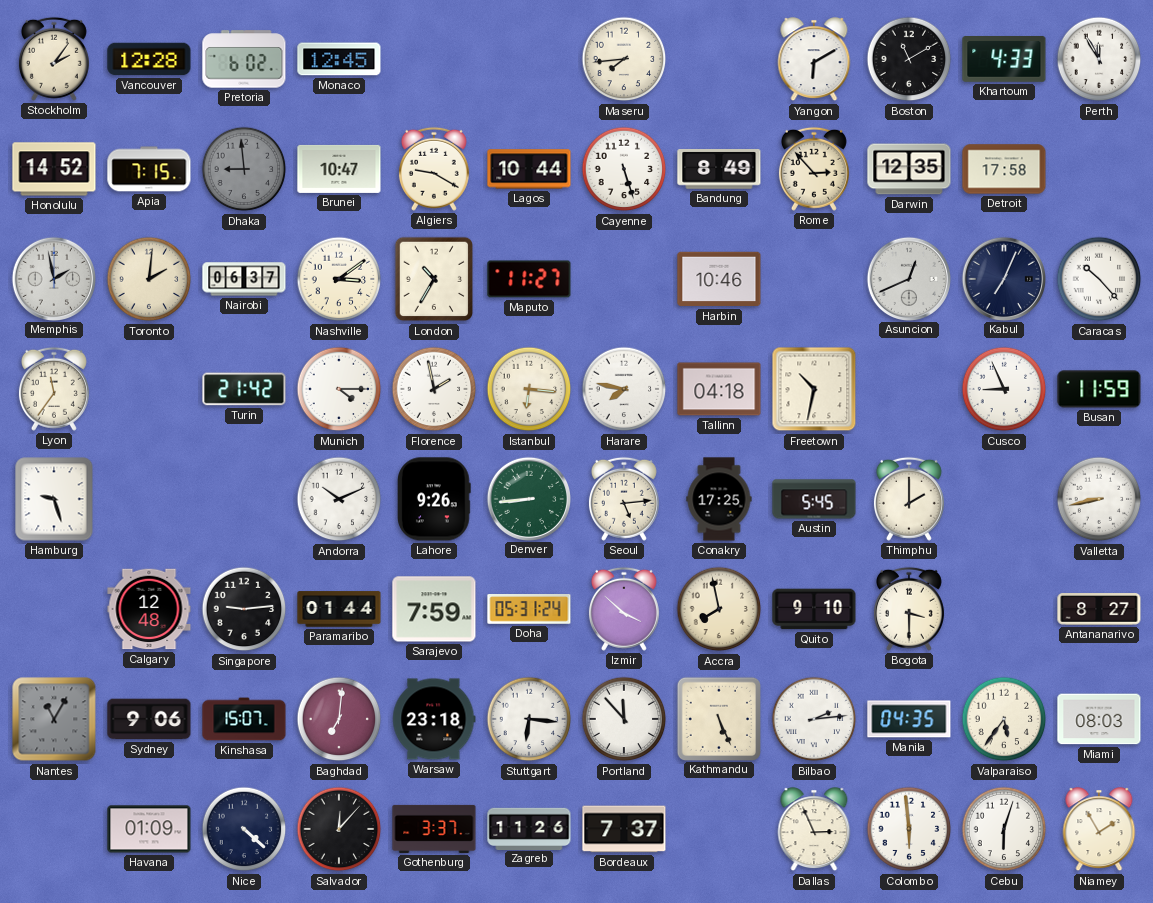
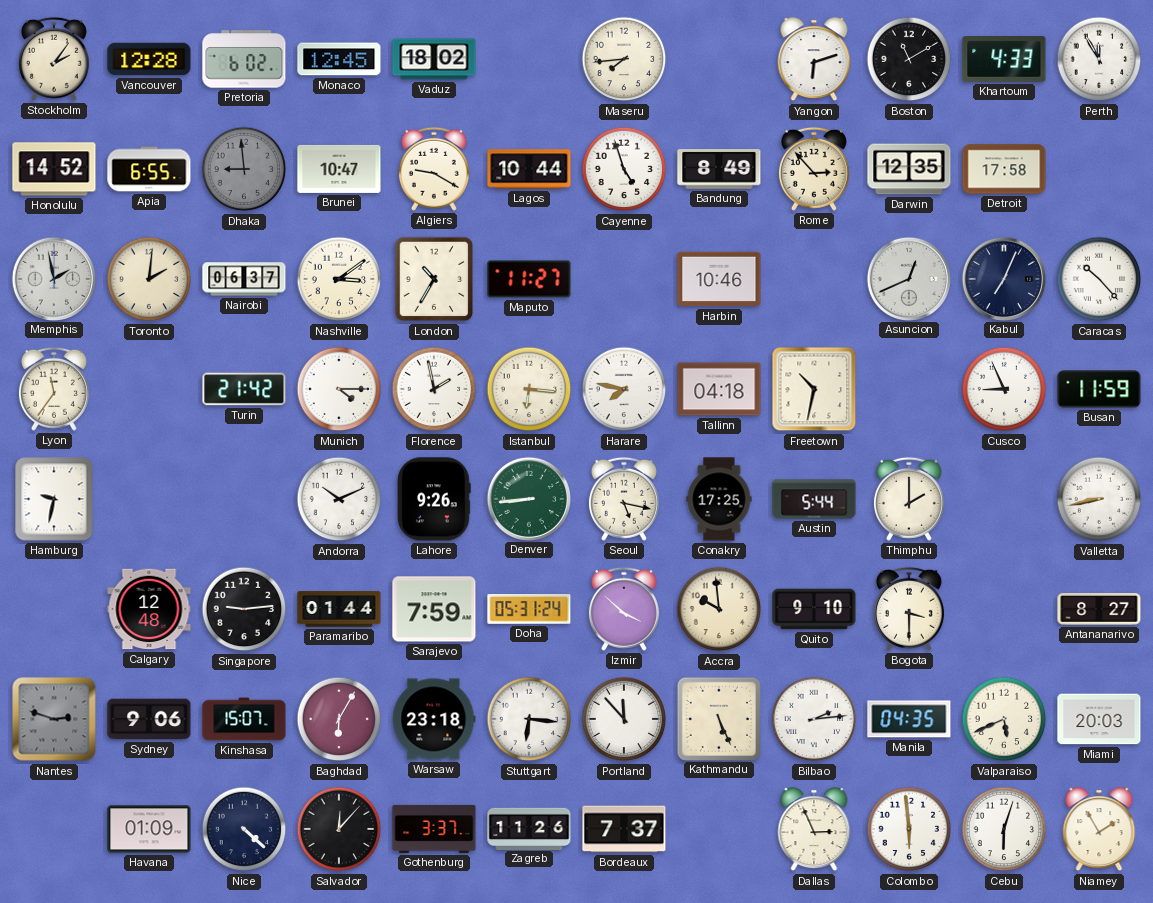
Vaduz: none -> 18:02
Yangon: 6:10 -> 6:12
Apia: 7:15 -> 6:55
Cayenne: 5:27 -> 4:57
Hamburg: 9:27 -> 9:32
Seoul: 5:14 -> 5:17
Austin: 5:45 -> 5:44
Accra: 7:58 -> 9:59
Nantes: 11:05 -> 2:48
Baghdad: 7:01 -> 6:05
Valparaiso: 5:36 -> 5:41
Miami: 08:03 -> 20:03
